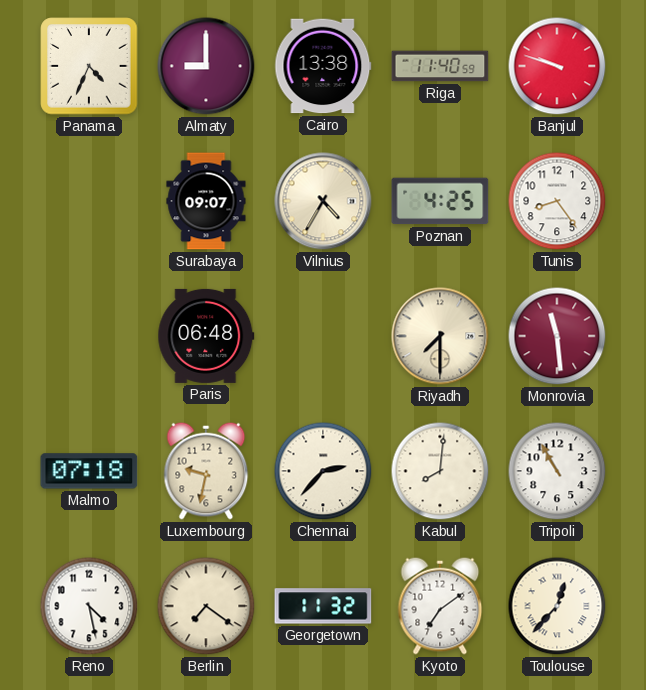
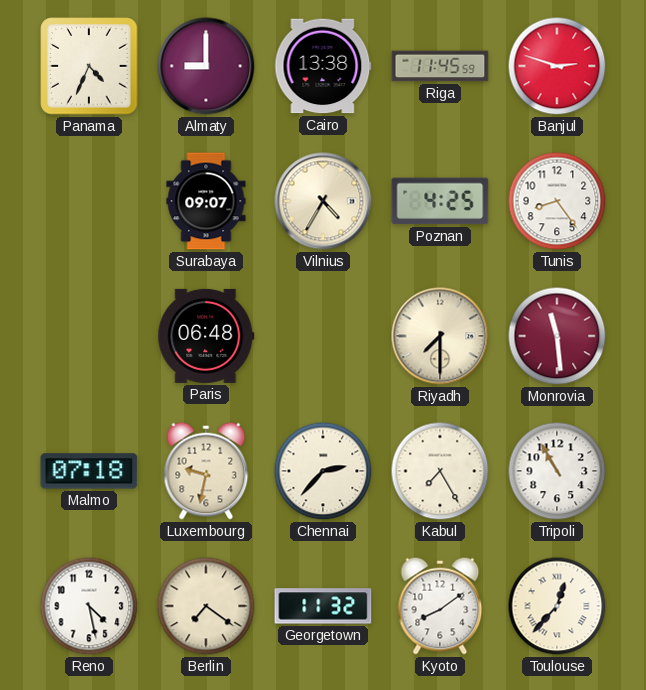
Riga: 11:40 -> 11:45
Banjul: 9:48 -> 2:48
Kabul: 8:01 -> 7:25
Kyoto: 7:09 -> 8:09
